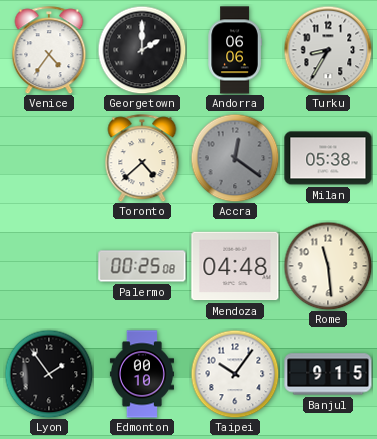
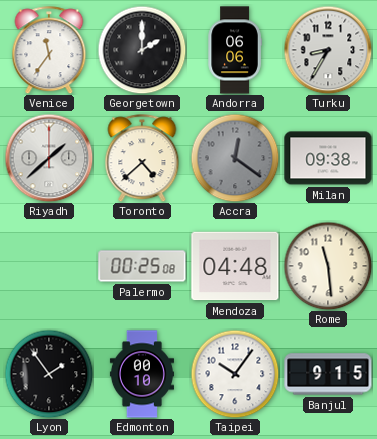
Venice: 4:36 -> 11:36
Riyadh: none -> 1:38
Milan: 05:38 -> 09:38
